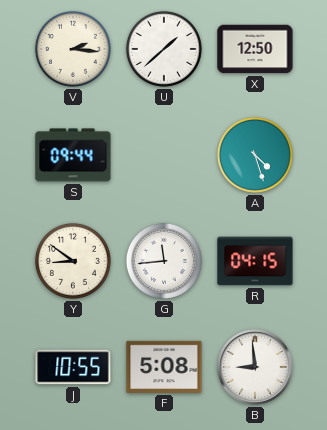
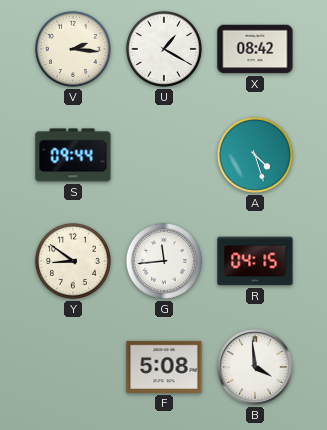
U: 1:38 -> 1:20
X: 12:50 -> 08:42
J: 10:55 -> none
B: 8:59 -> 3:59
